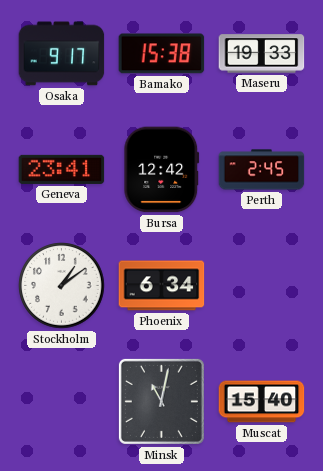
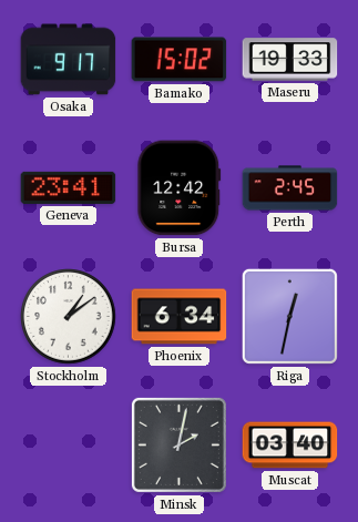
Bamako: 15:38 -> 15:02
Riga: none -> 12:32
Minsk: 11:02 -> 2:02
Muscat: 15:40 -> 03:40
